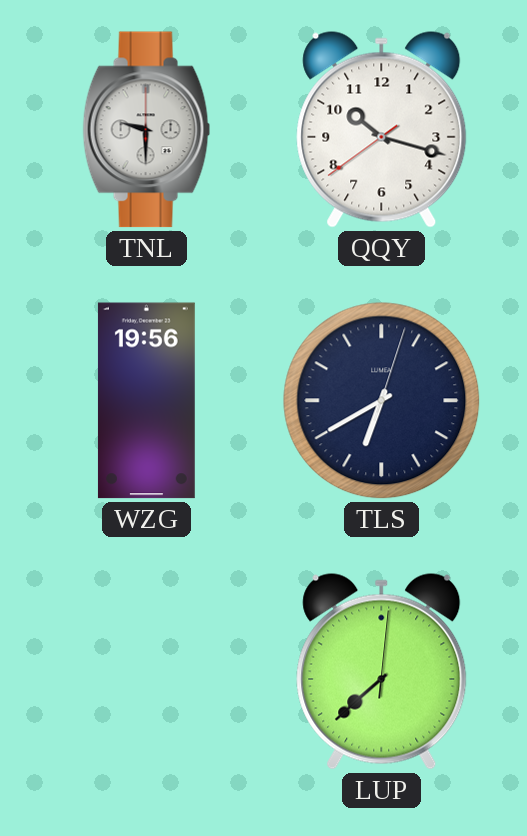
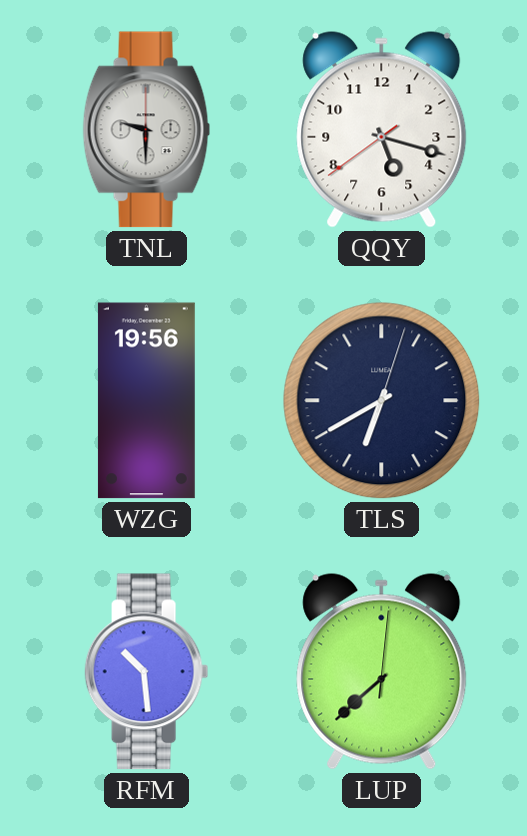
QQY: 10:17 -> 5:17
RFM: none -> 10:29
